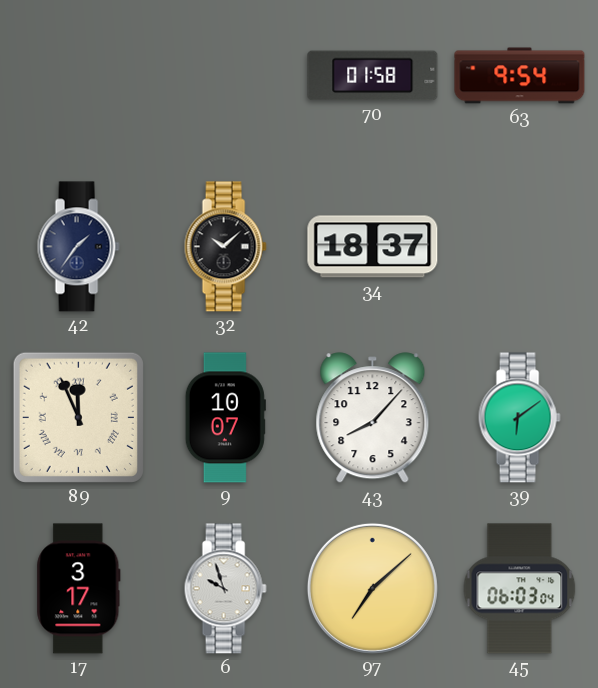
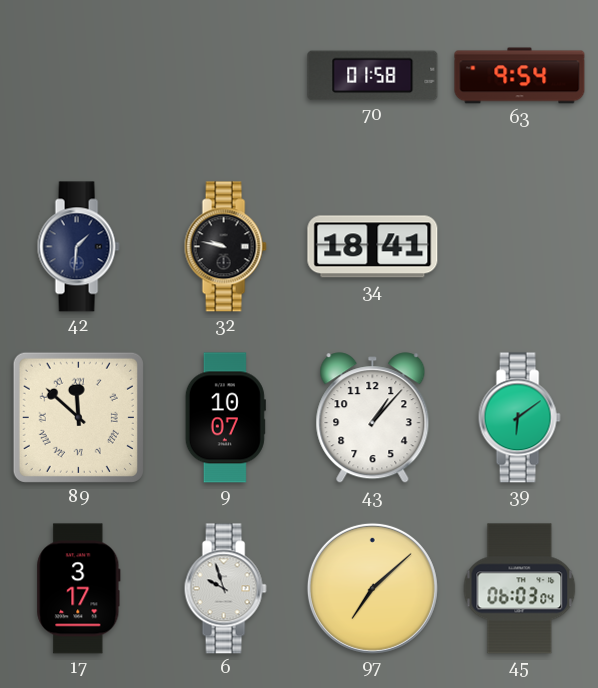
42: 1:36 -> 1:31
32: 10:08 -> 9:47
34: 18:37 -> 18:41
89: 11:56 -> 11:52
43: 8:07 -> 1:07
